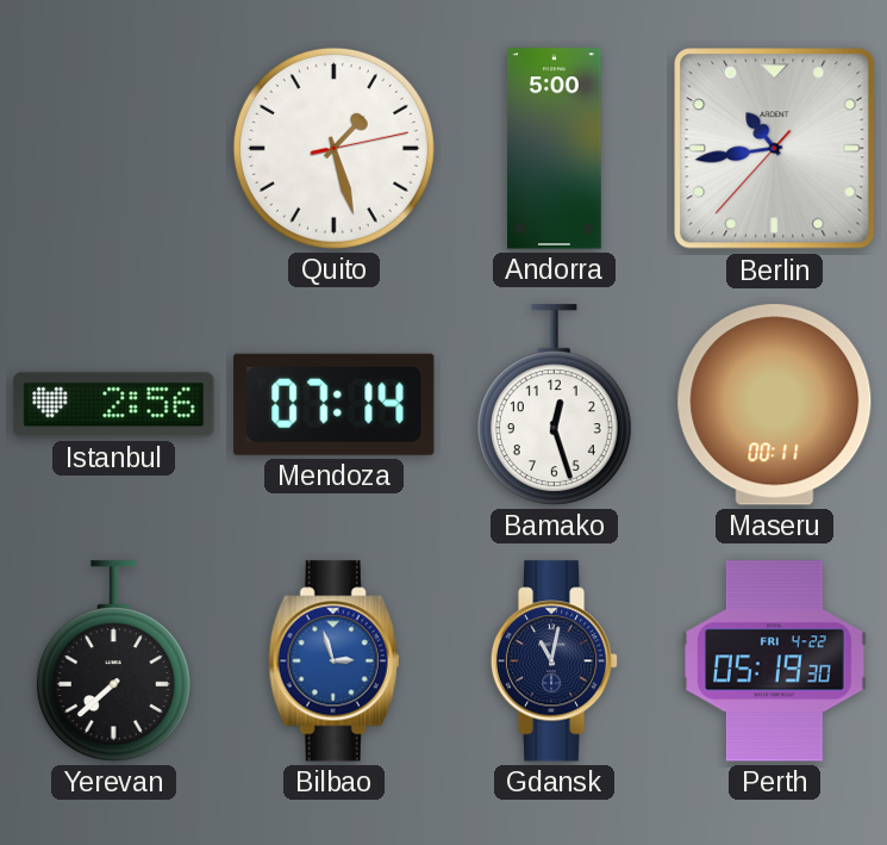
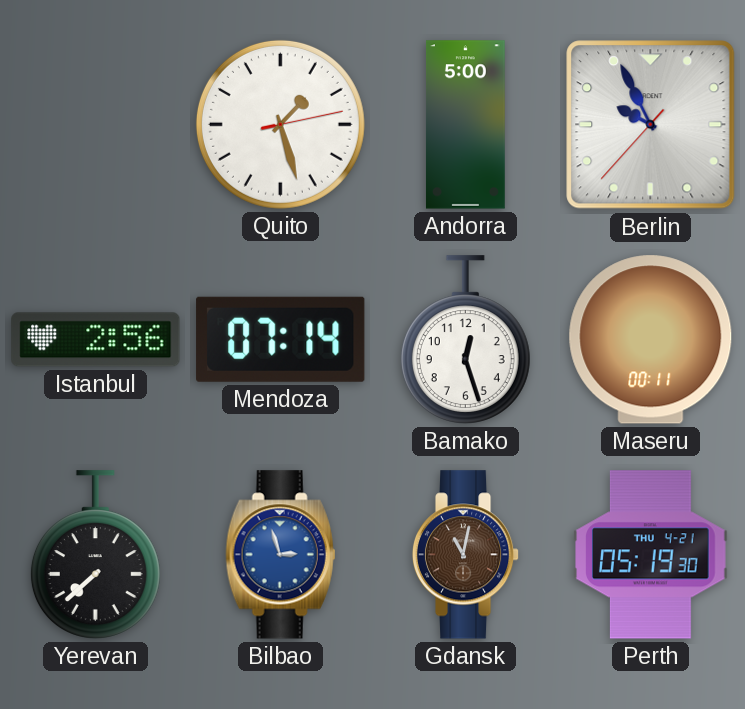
Berlin: 10:43 -> 9:55
Gdansk dial: navy -> brown
Perth date: FRI 4-22 -> THU 4-21
